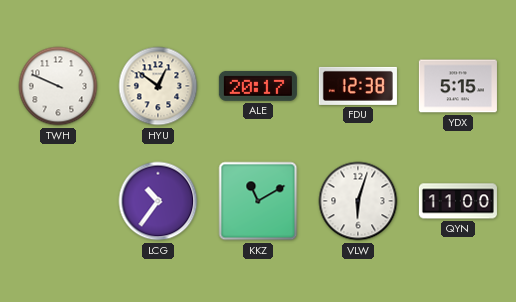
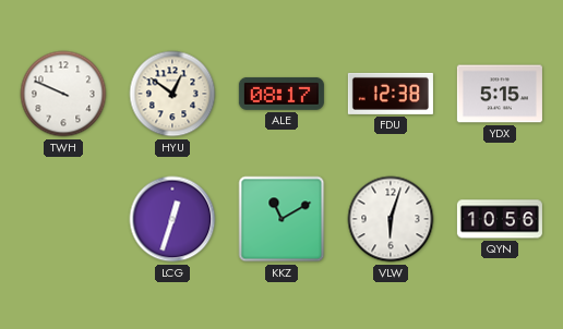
ALE: 20:17 -> 08:17
LCG: 10:36 -> 12:33
QYN: 11:00 -> 10:56
